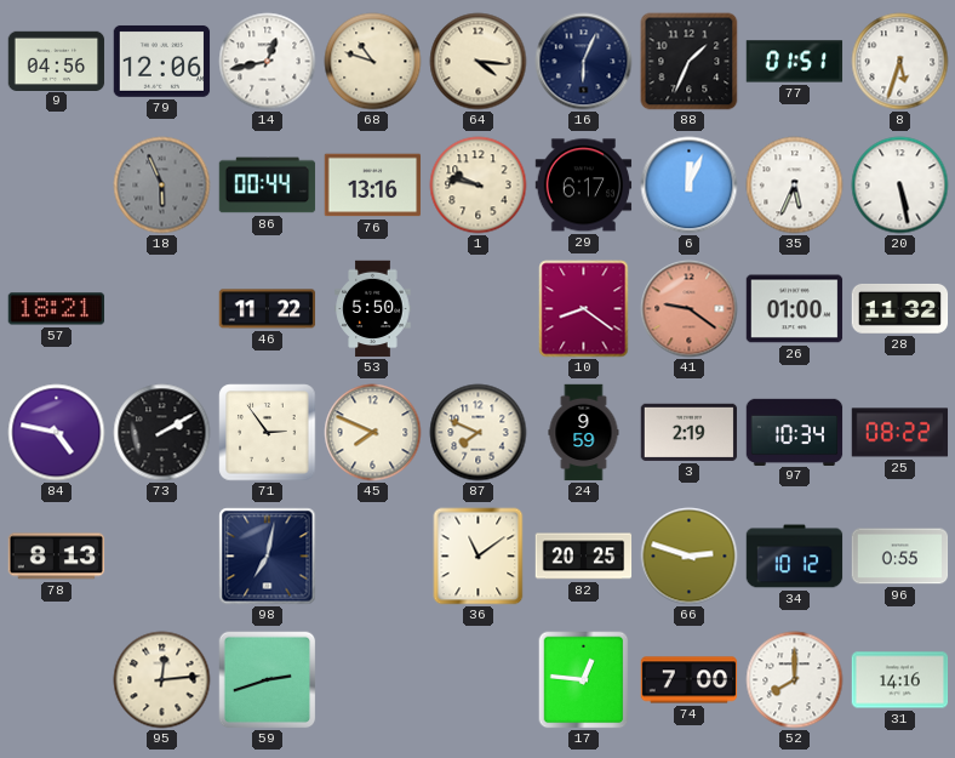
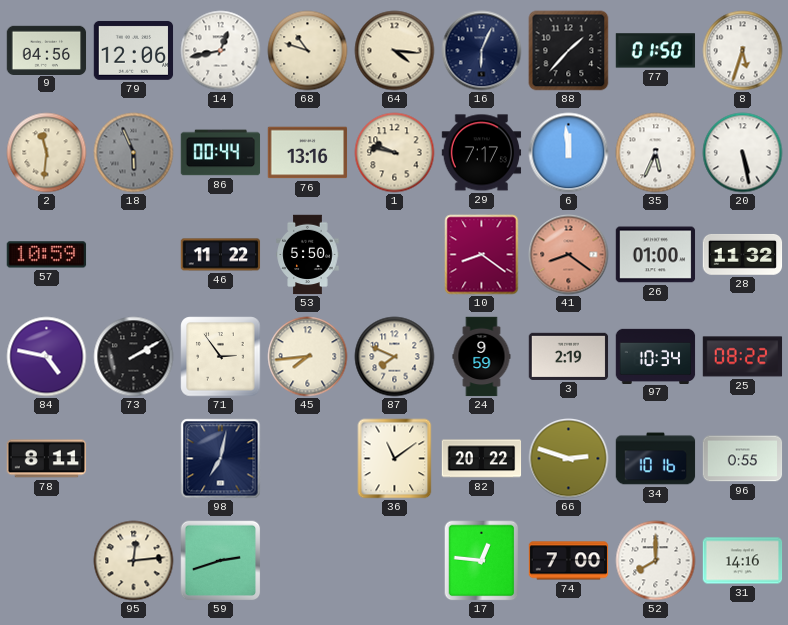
88: 1:34 -> 1:37
77: 01:51 -> 01:50
2: none -> 11:31
29: 6:17 -> 7:17
6: 12:04 -> 11:59
57: 18:21 -> 10:59
41: 9:21 -> 8:21
45: 7:49 -> 7:44
78: 8:13 -> 8:11
82: 20:25 -> 20:22
34: 10:12 -> 10:16
